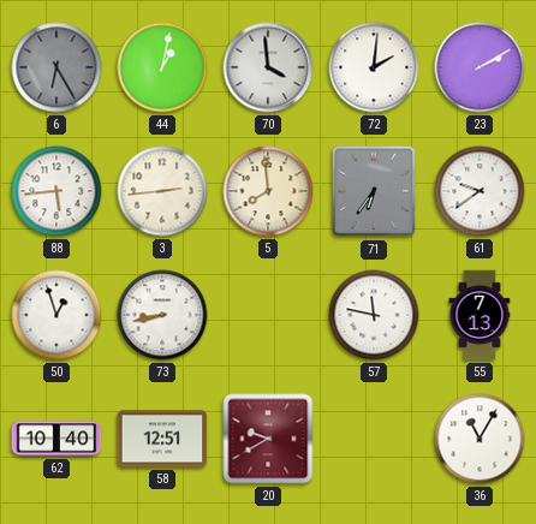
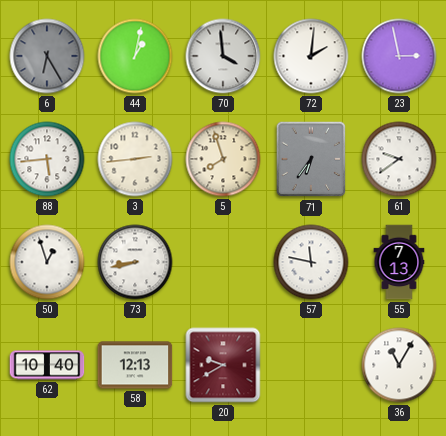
23: 2:10 -> 2:58
5: 7:59 -> 7:57
58: 12:51 -> 12:13
